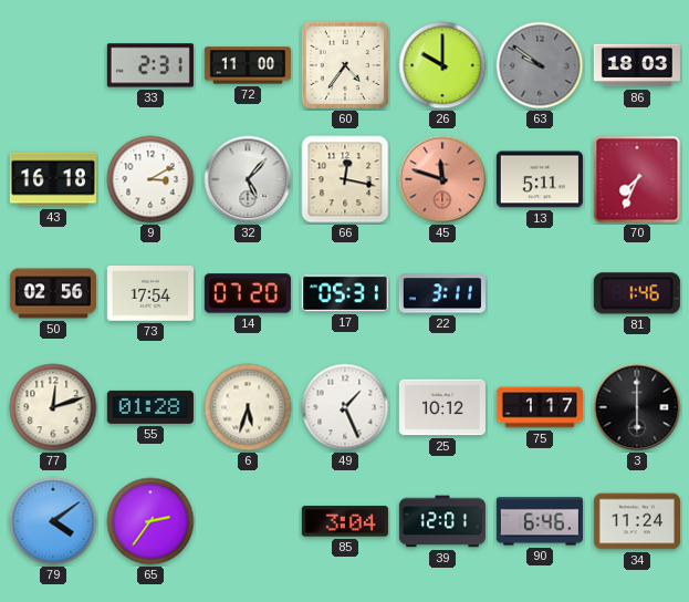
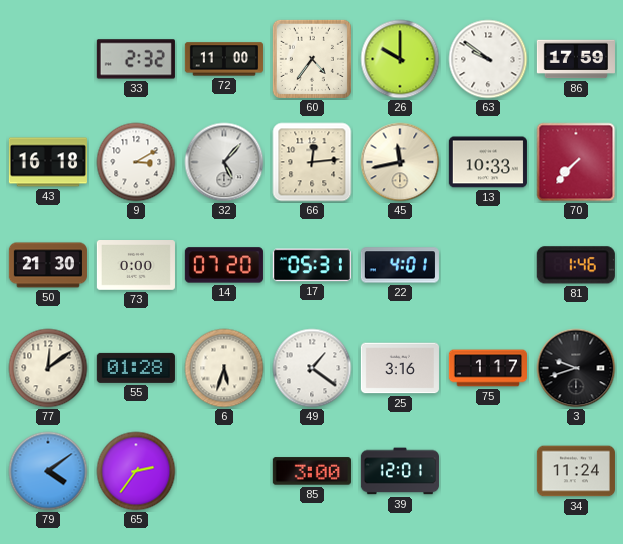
33: 2:31 -> 2:32
63 dial: grey -> white
86: 18:03 -> 17:59
66: 12:17 -> 12:14
45: 11:48 -> 11:43
45 dial: salmon -> cream
13: 5:11 -> 10:33
70: 7:34 -> 7:37
50: 02:56 -> 21:30
73: 17:54 -> 0:00
22: 3:11 -> 4:01
77: 12:12 -> 12:09
49: 1:26 -> 1:21
25: 10:12 -> 3:16
3: 6:00 -> 9:42
85: 3:04 -> 3:00
90: 6:46 -> none
